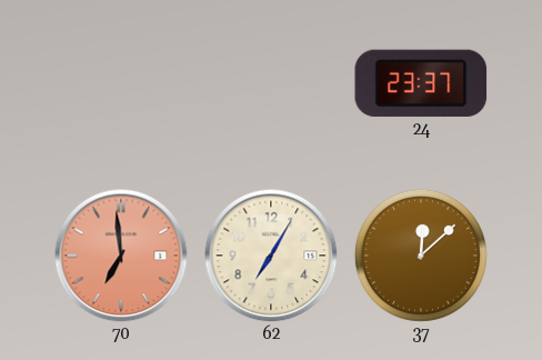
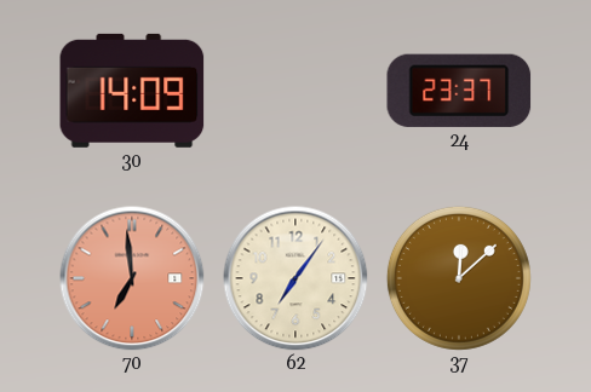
30: none -> 14:09
62: 7:05 -> 7:06
